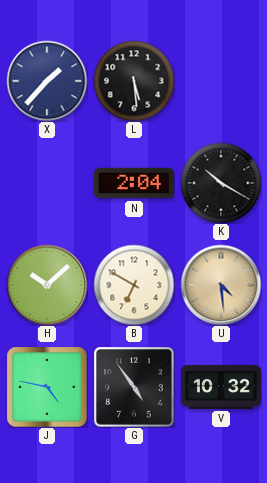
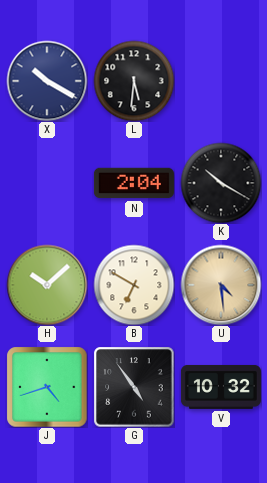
X: 1:37 -> 10:20
L: 5:29 -> 5:31
J: 4:47 -> 4:42
